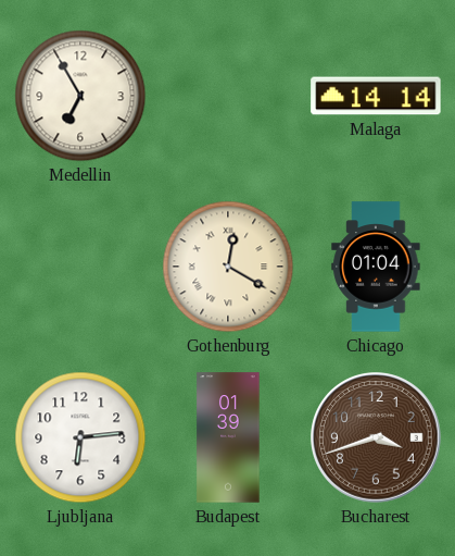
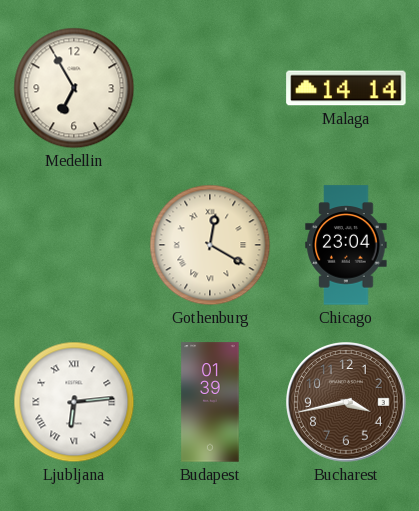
Chicago: 01:04 -> 23:04
Ljubljana numerals: Arabic -> Roman
Bucharest: 3:42 -> 3:43
